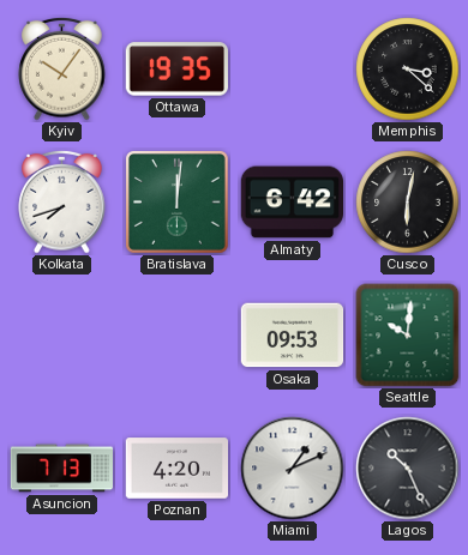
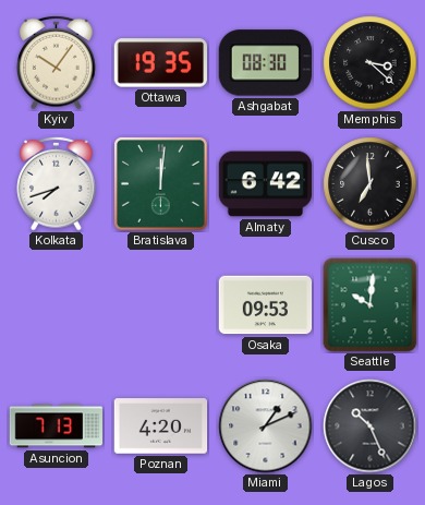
Ashgabat: none -> 08:30
Cusco: 6:02 -> 6:59
